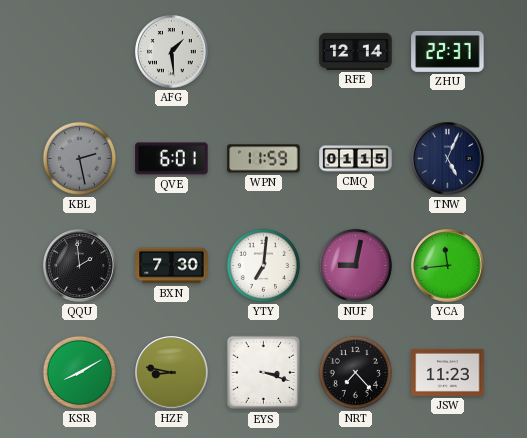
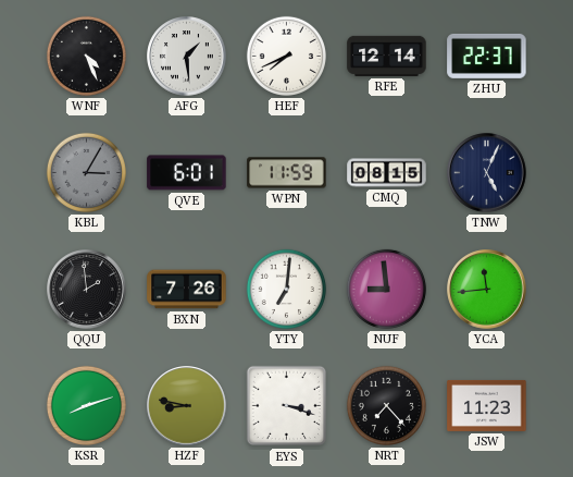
WNF: none -> 4:26
HEF: none -> 7:41
KBL: 2:28 -> 3:05
CMQ: 01:15 -> 08:15
BXN: 7:30 -> 7:26
NUF: 9:02 -> 8:59
KSR: 8:10 -> 8:12
